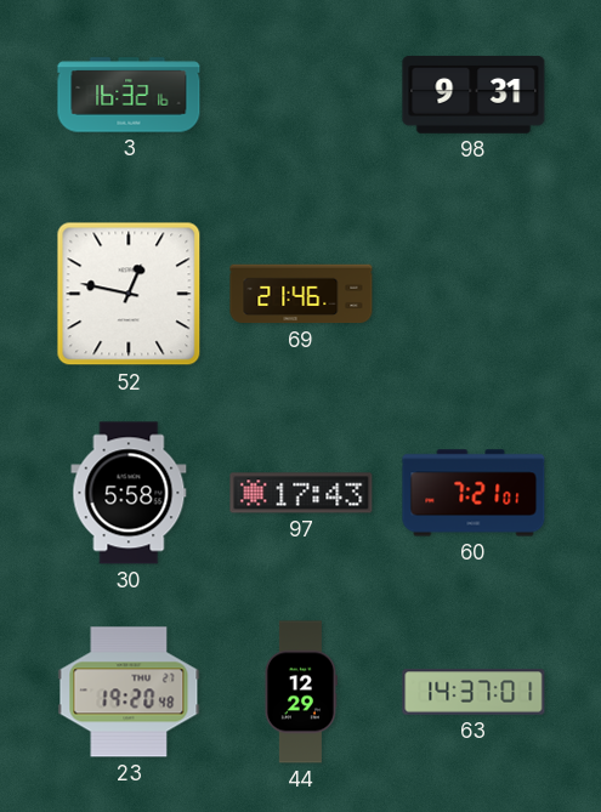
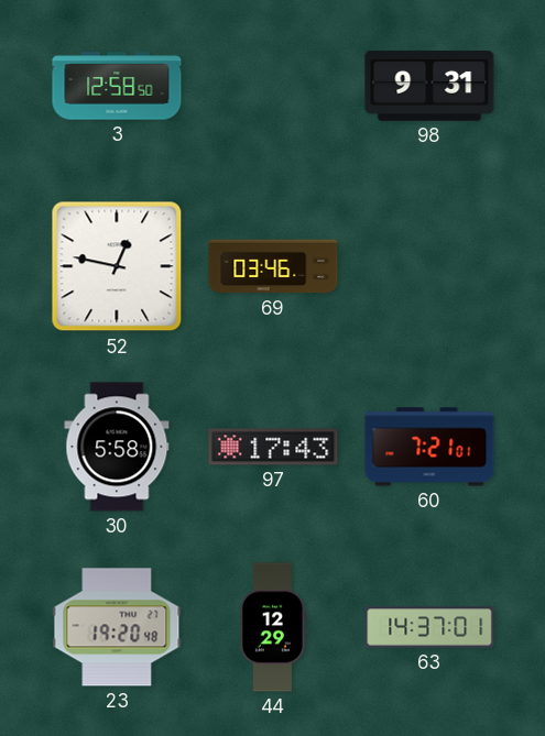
3: 16:32 -> 12:58
69: 21:46 -> 03:46
